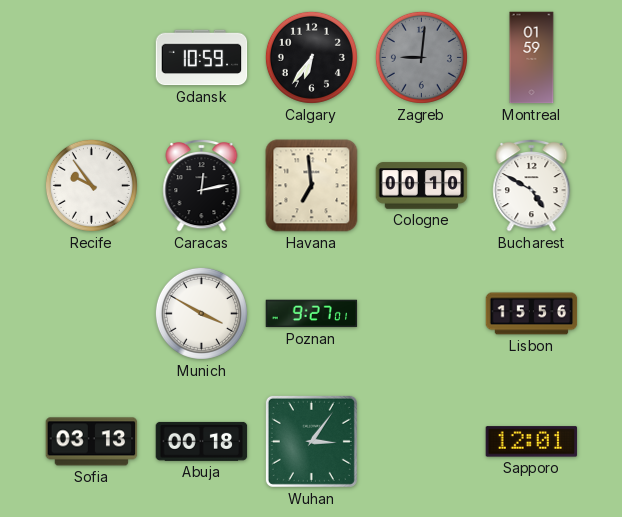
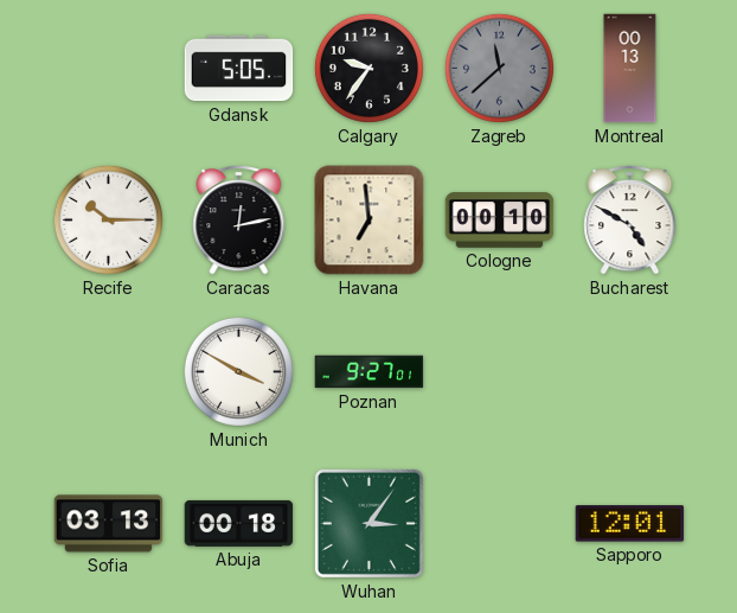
Gdansk: 10:59 -> 5:05
Calgary: 6:36 -> 9:36
Zagreb: 9:01 -> 11:38
Montreal: 01:59 -> 00:13
Recife: 9:54 -> 10:15
Lisbon: 15:56 -> none
